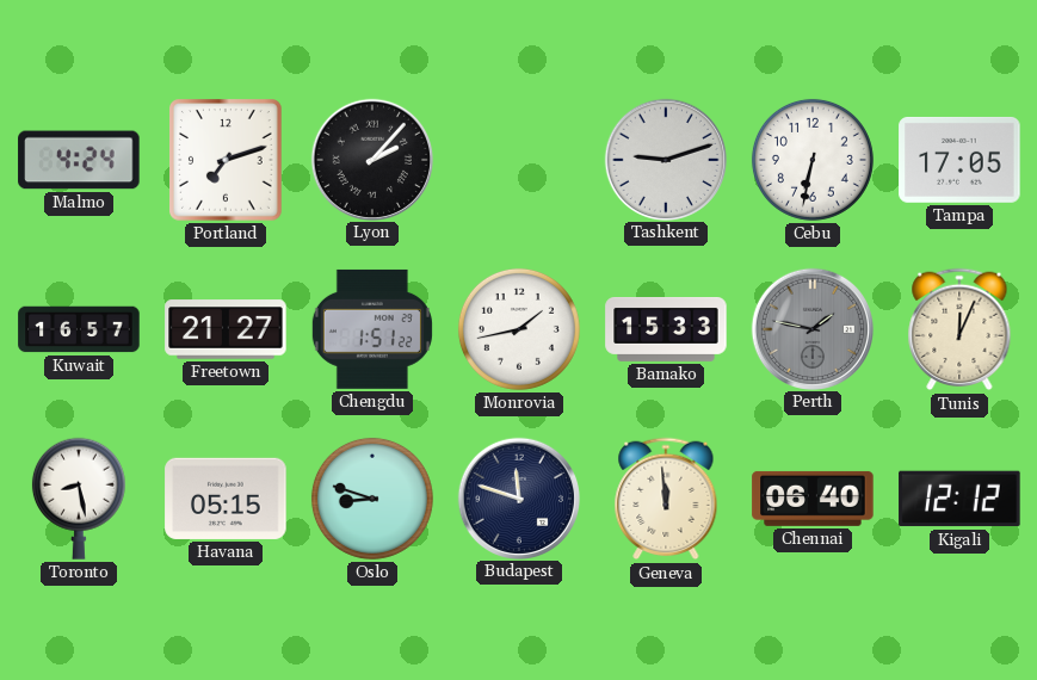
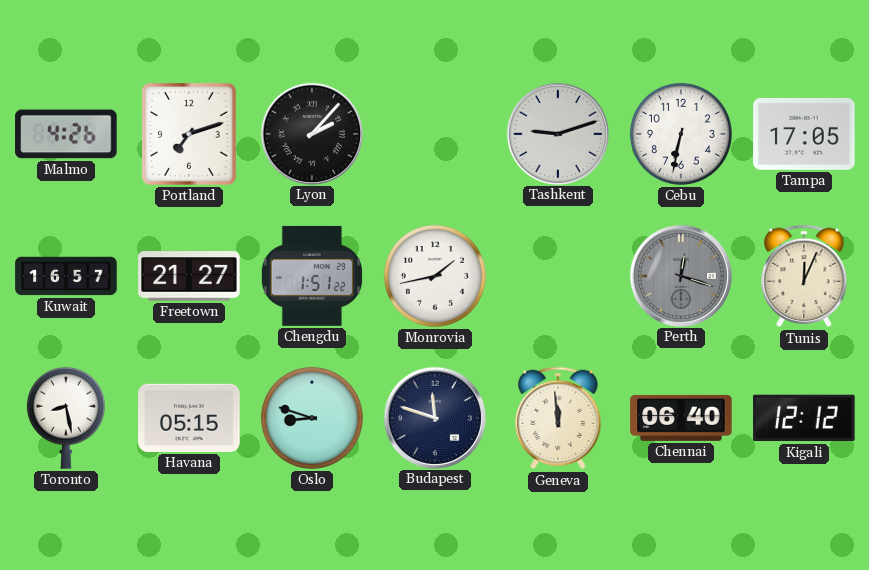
Malmo: 4:24 -> 4:26
Bamako: 15:33 -> none
Perth: 1:47 -> 12:18
